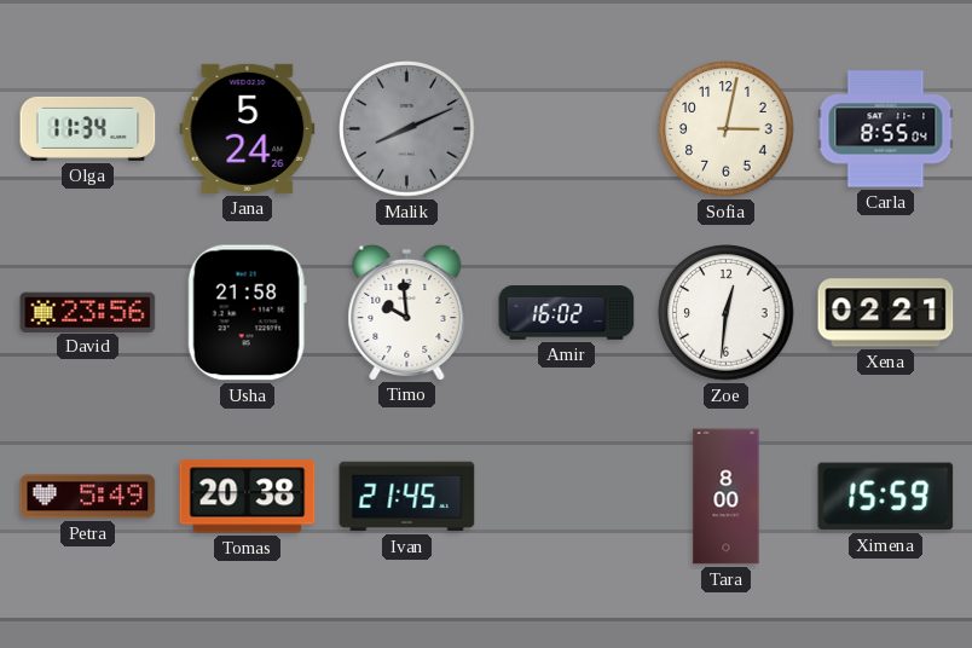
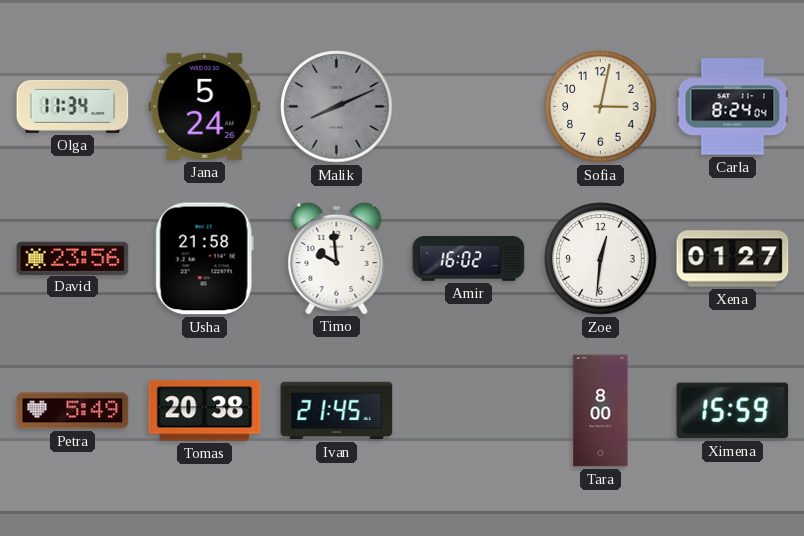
Carla: 8:55 -> 8:24
Xena: 02:21 -> 01:27
